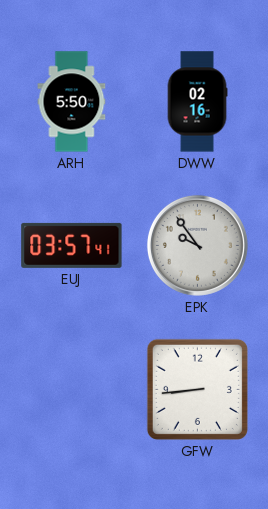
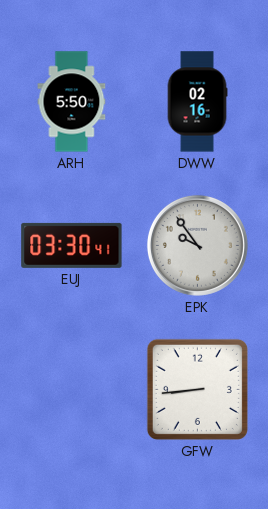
EUJ: 03:57 -> 03:30
